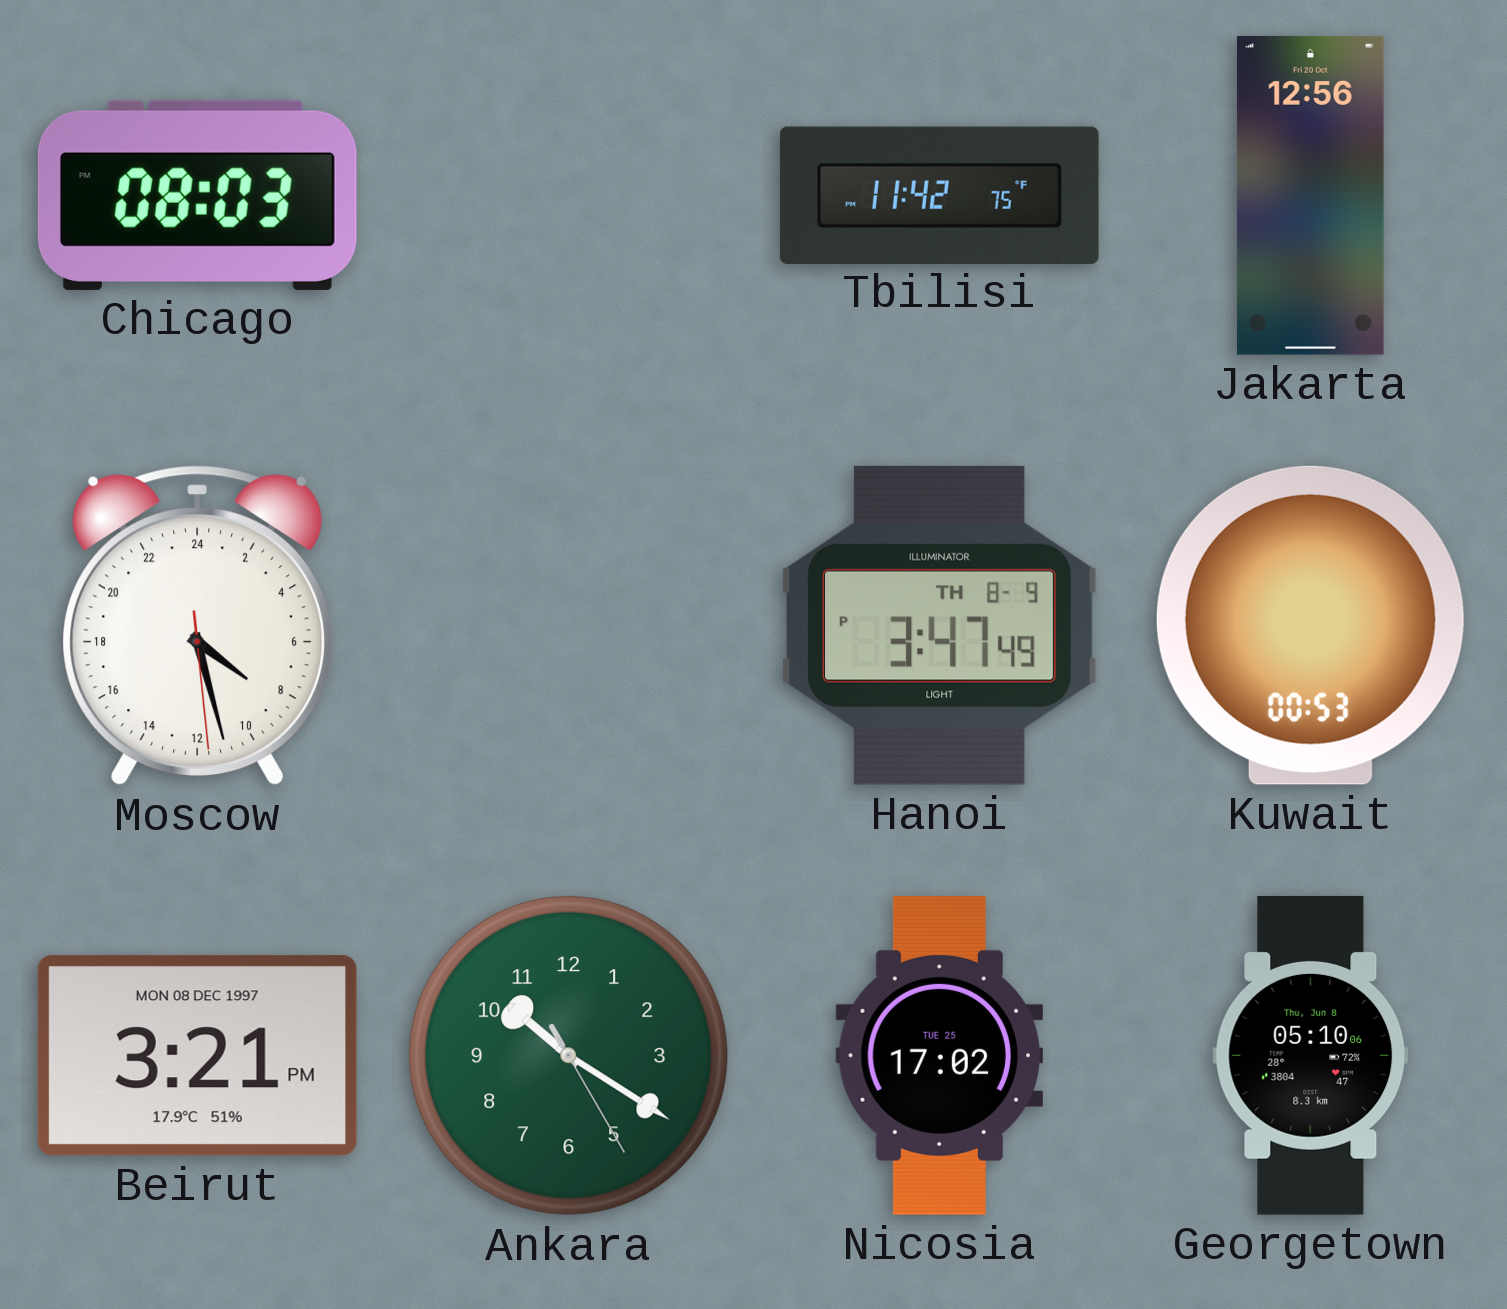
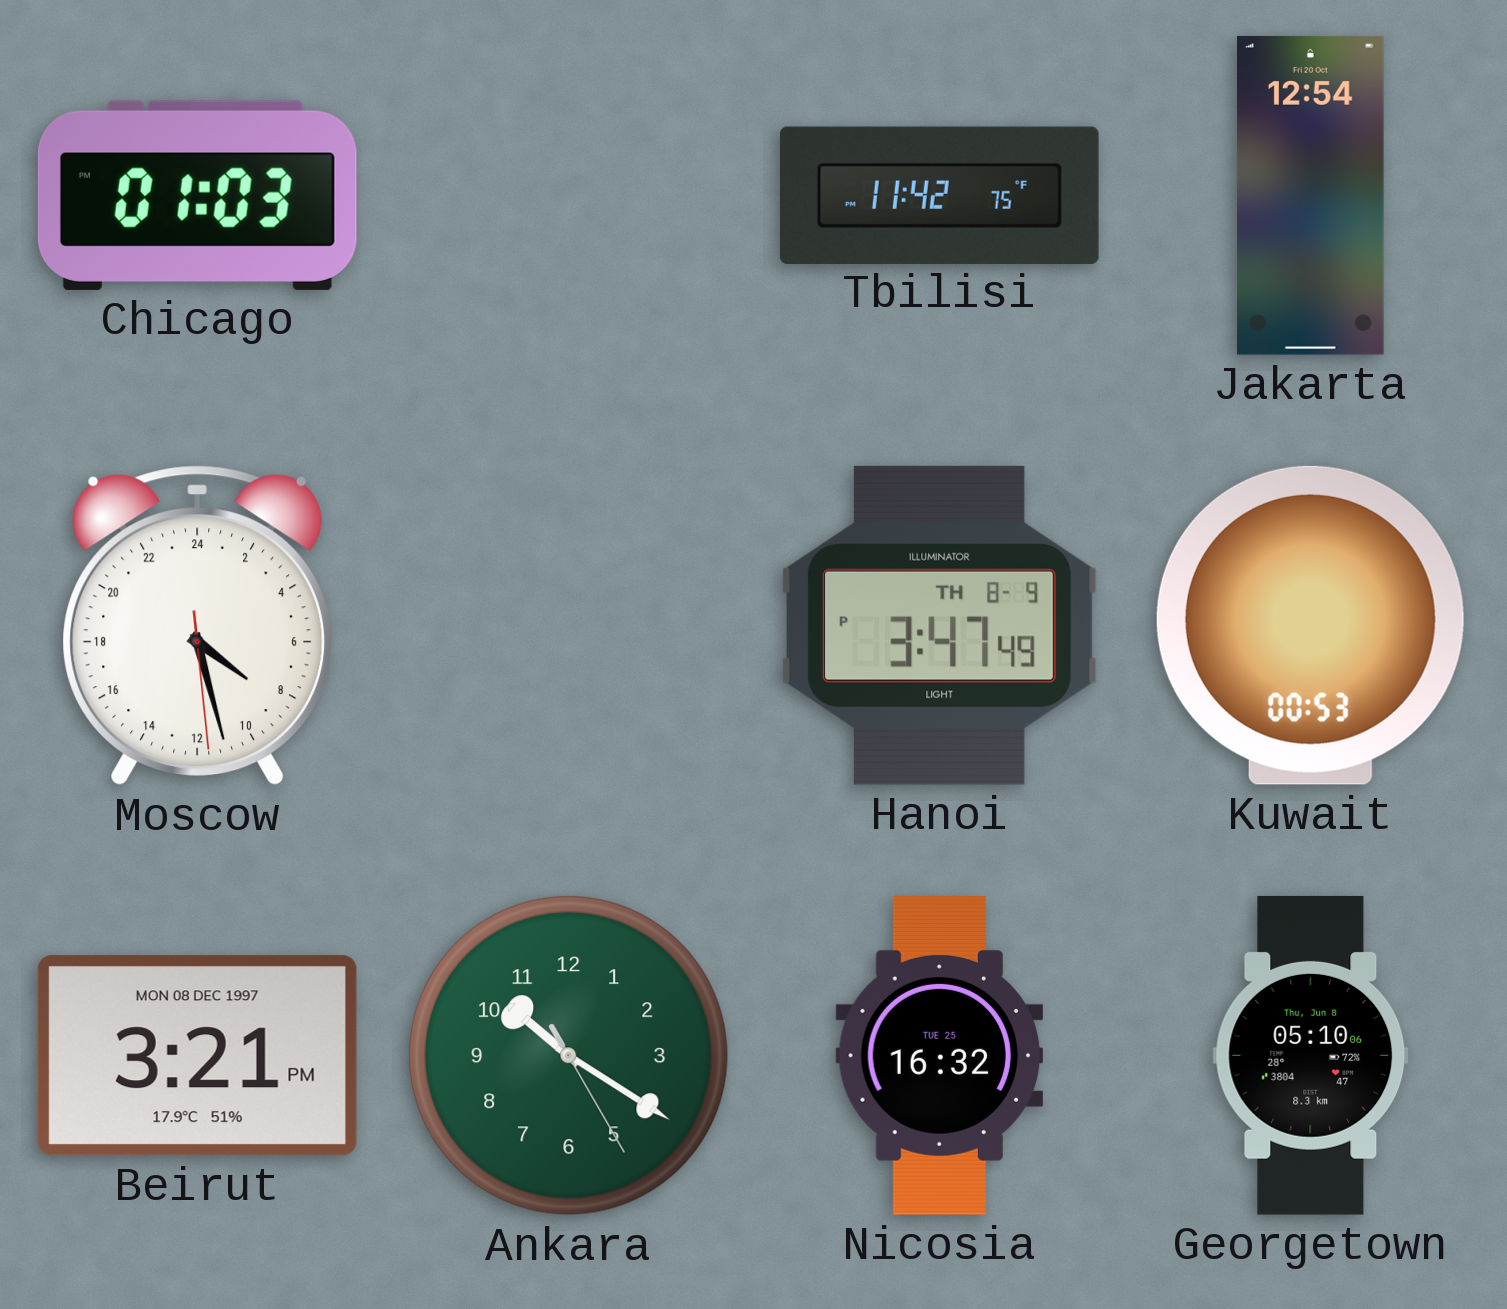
Chicago: 08:03 -> 01:03
Jakarta: 12:56 -> 12:54
Nicosia: 17:02 -> 16:32
